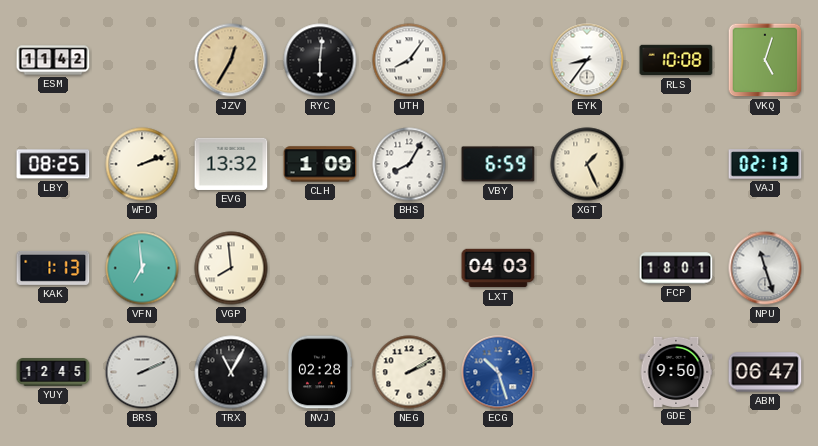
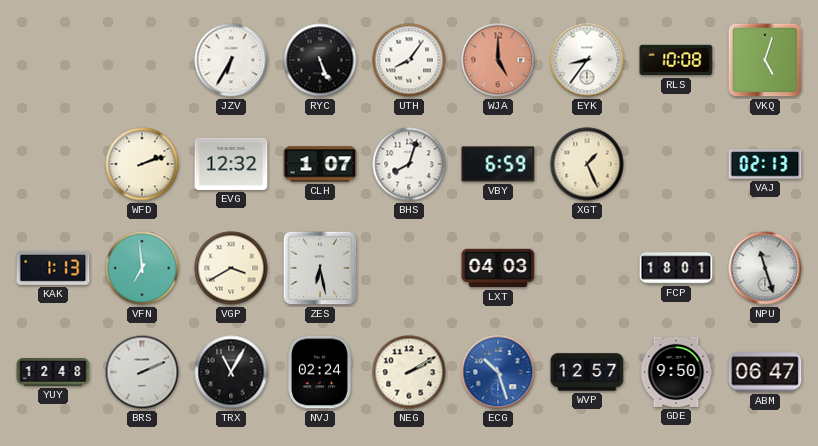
ESM: 11:42 -> none
JZV: 12:35 -> 6:35
JZV dial: champagne -> white
RYC: 6:01 -> 5:26
WJA: none -> 5:00
LBY: 08:25 -> none
EVG: 13:32 -> 12:32
CLH: 1:09 -> 1:07
BHS: 8:05 -> 8:03
VGP: 7:59 -> 3:40
ZES: none -> 6:28
YUY: 12:45 -> 12:48
NVJ: 02:28 -> 02:24
WVP: none -> 12:57
